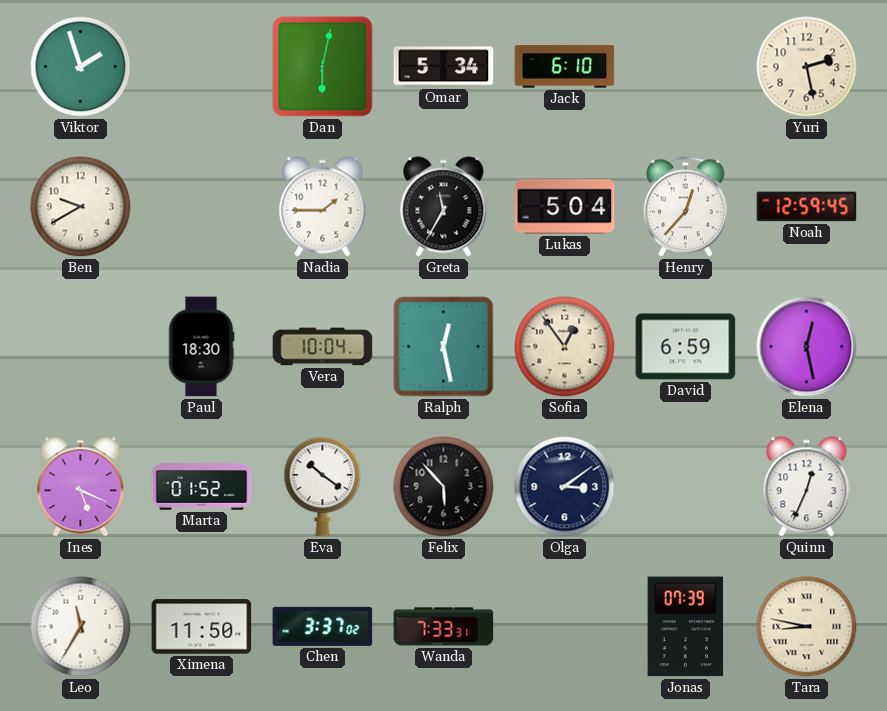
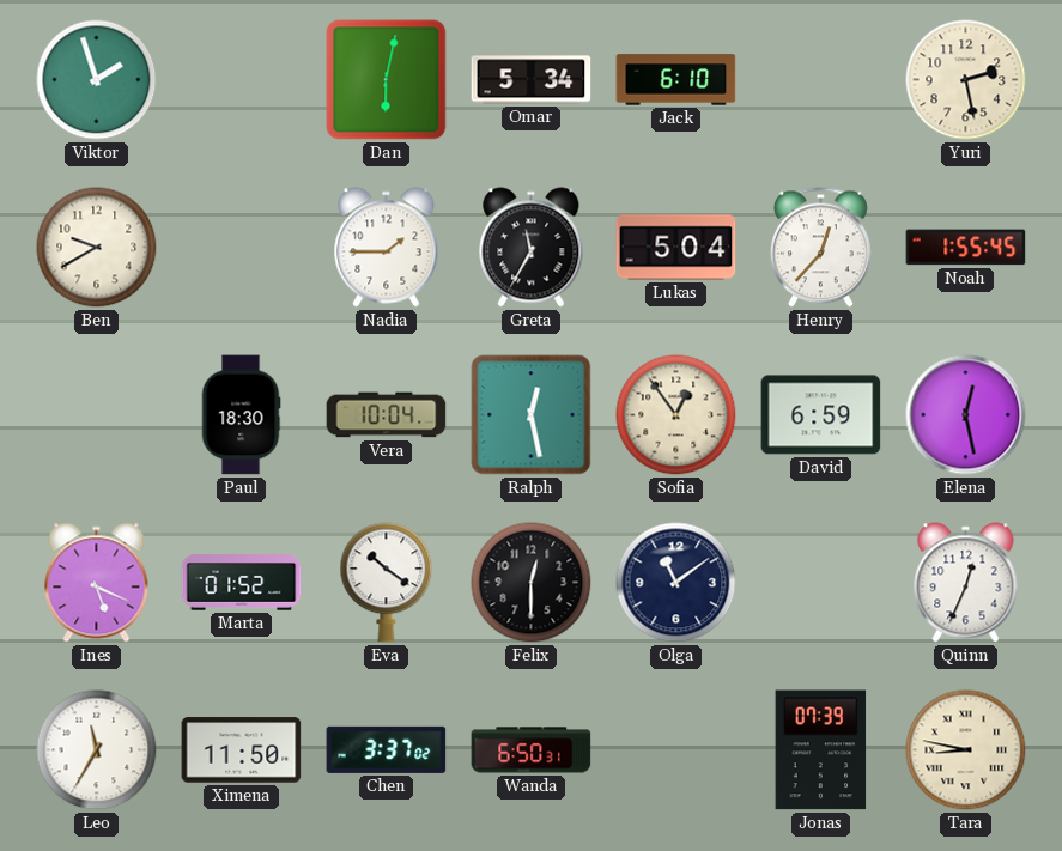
Noah: 12:59 -> 1:55
Felix: 5:53 -> 12:30
Olga: 3:09 -> 11:09
Wanda: 7:33 -> 6:50
